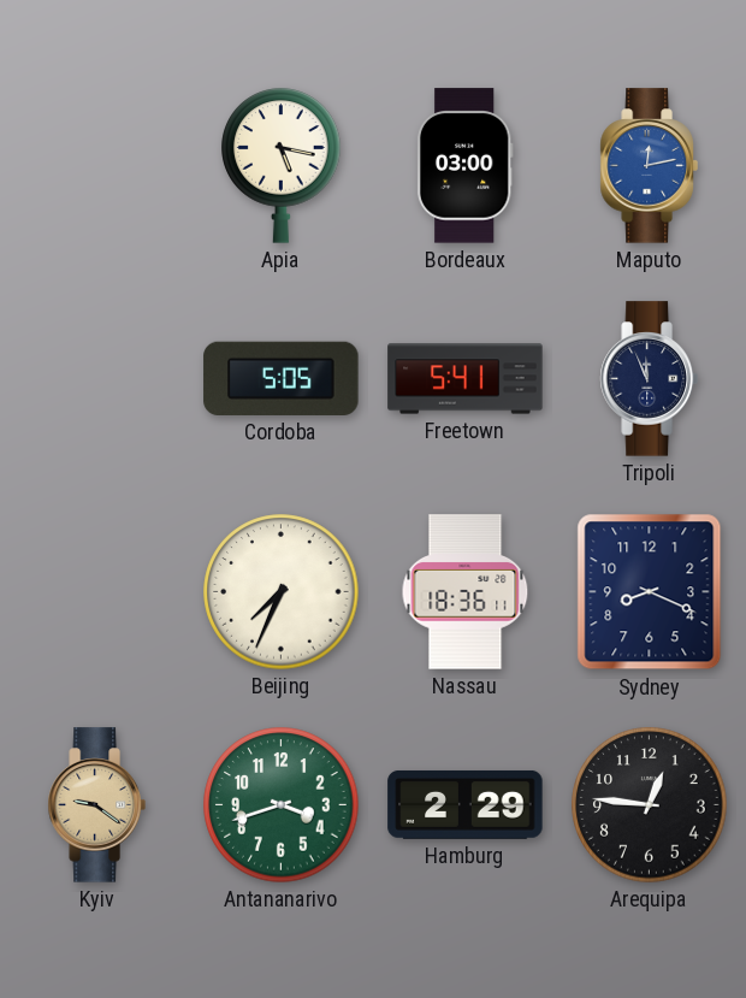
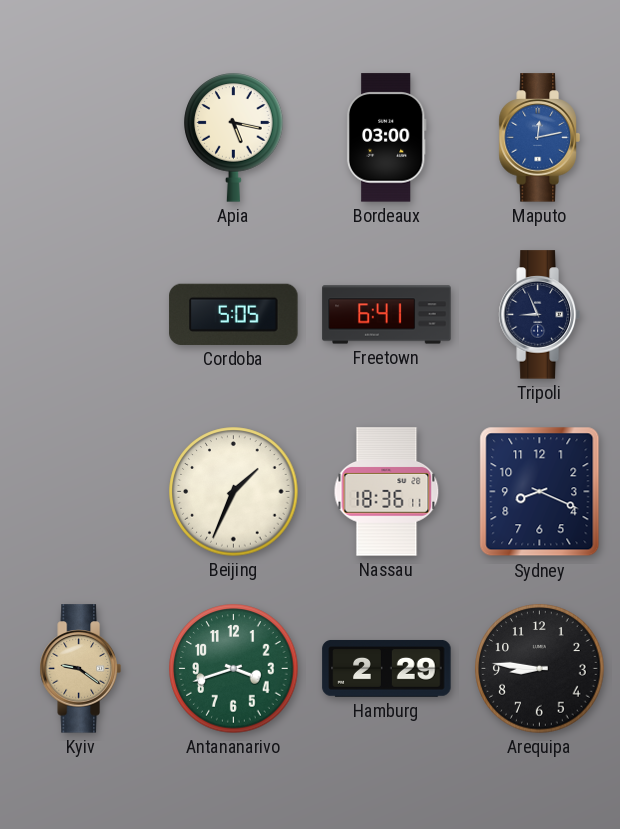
Freetown: 5:41 -> 6:41
Tripoli: 11:56 -> 8:56
Beijing: 7:34 -> 1:34
Arequipa: 12:46 -> 8:46
